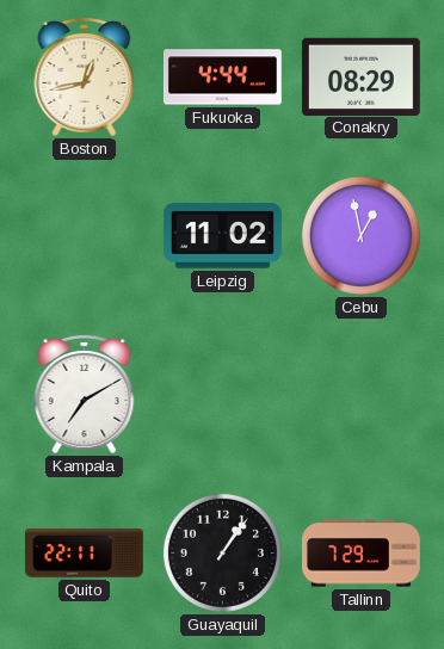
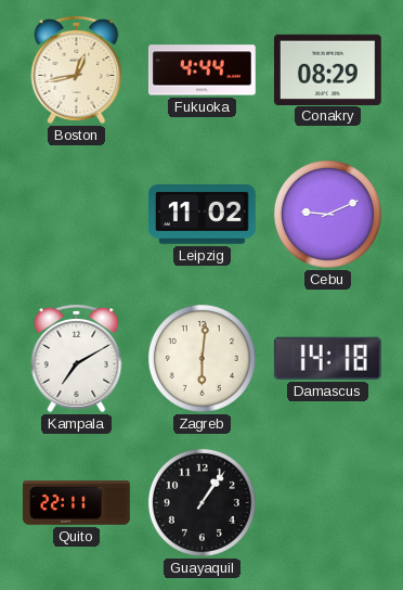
Cebu: 12:58 -> 9:11
Zagreb: none -> 6:01
Damascus: none -> 14:18
Tallinn: 7:29 -> none
